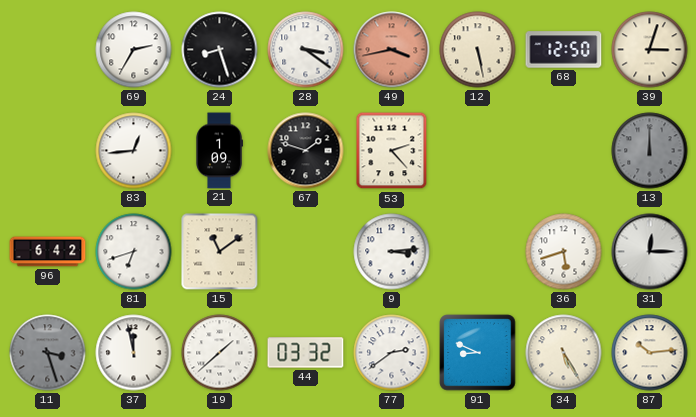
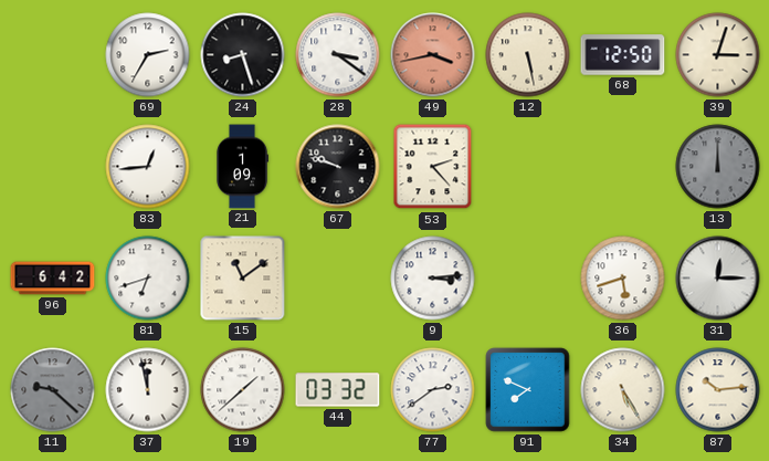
67: 1:48 -> 9:48
11: 3:27 -> 9:22
91: 8:49 -> 7:49
